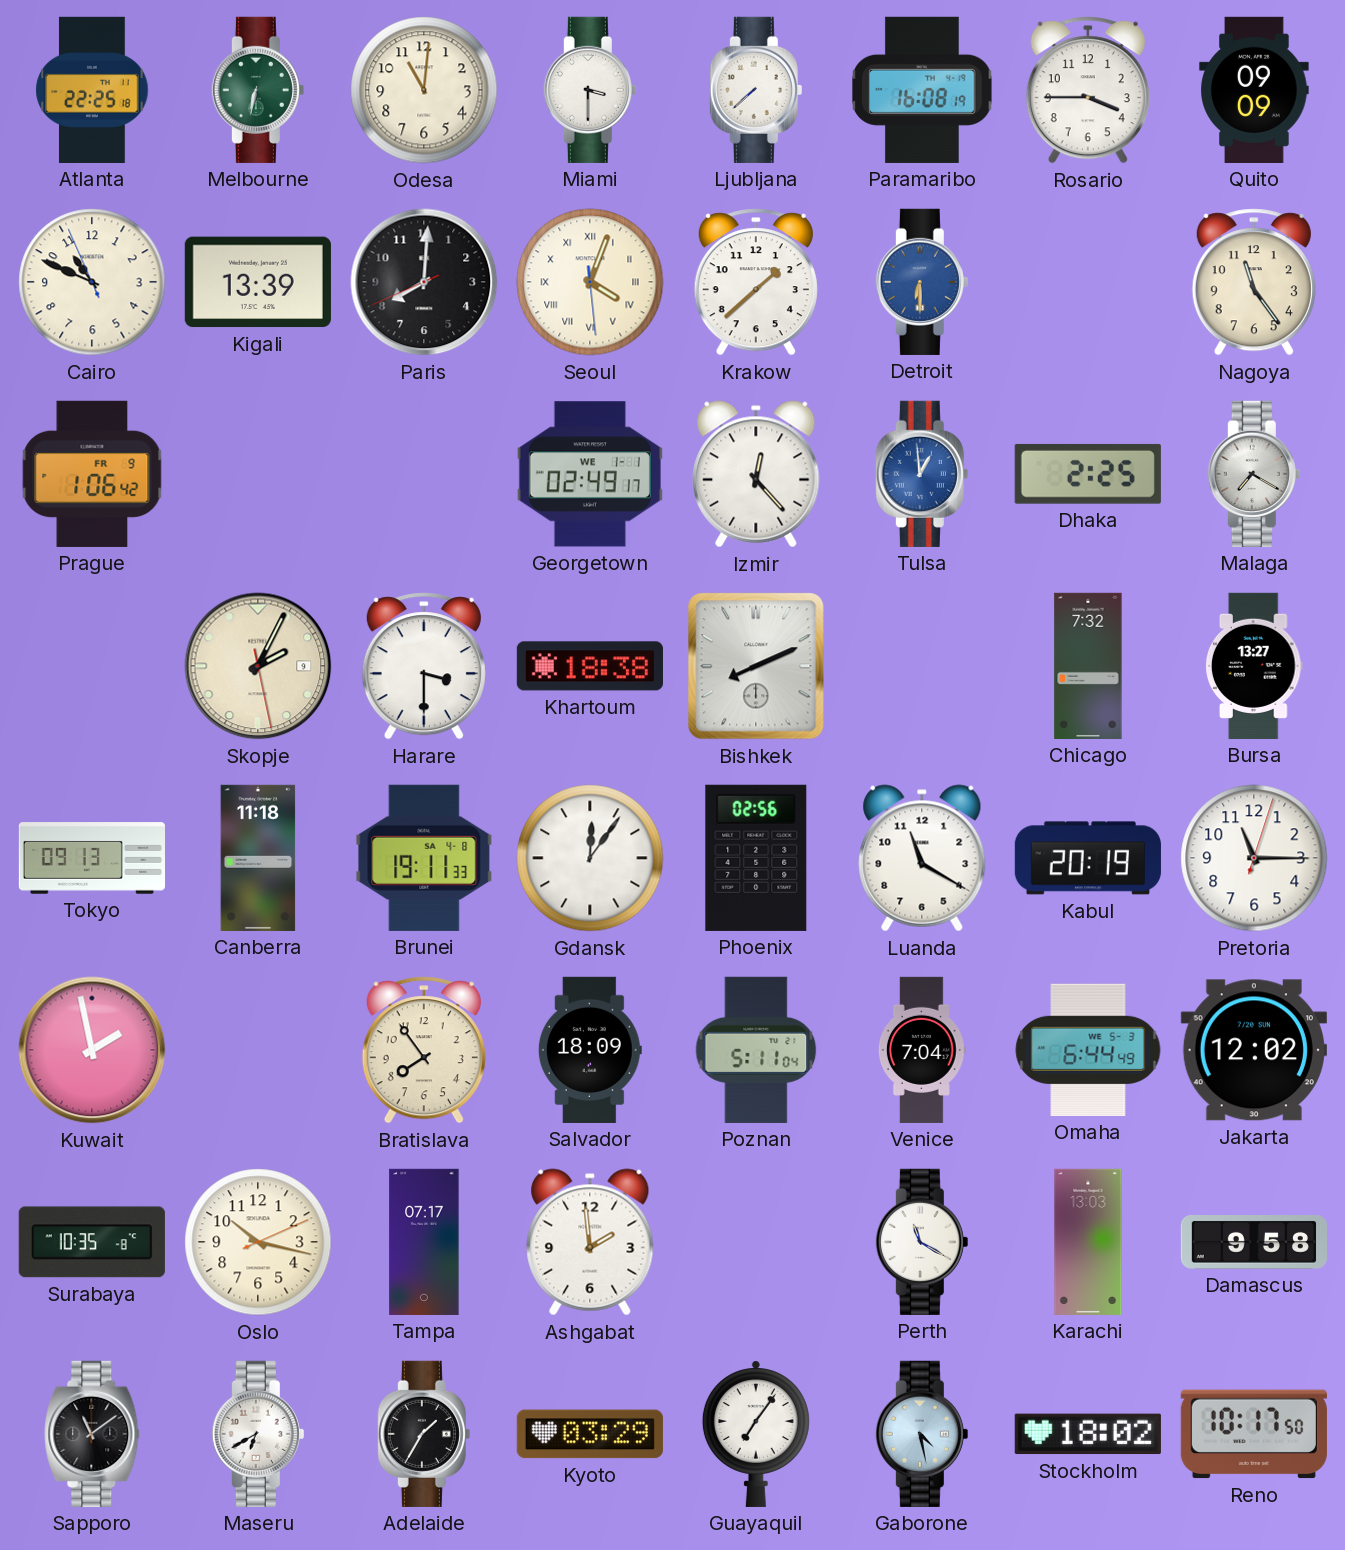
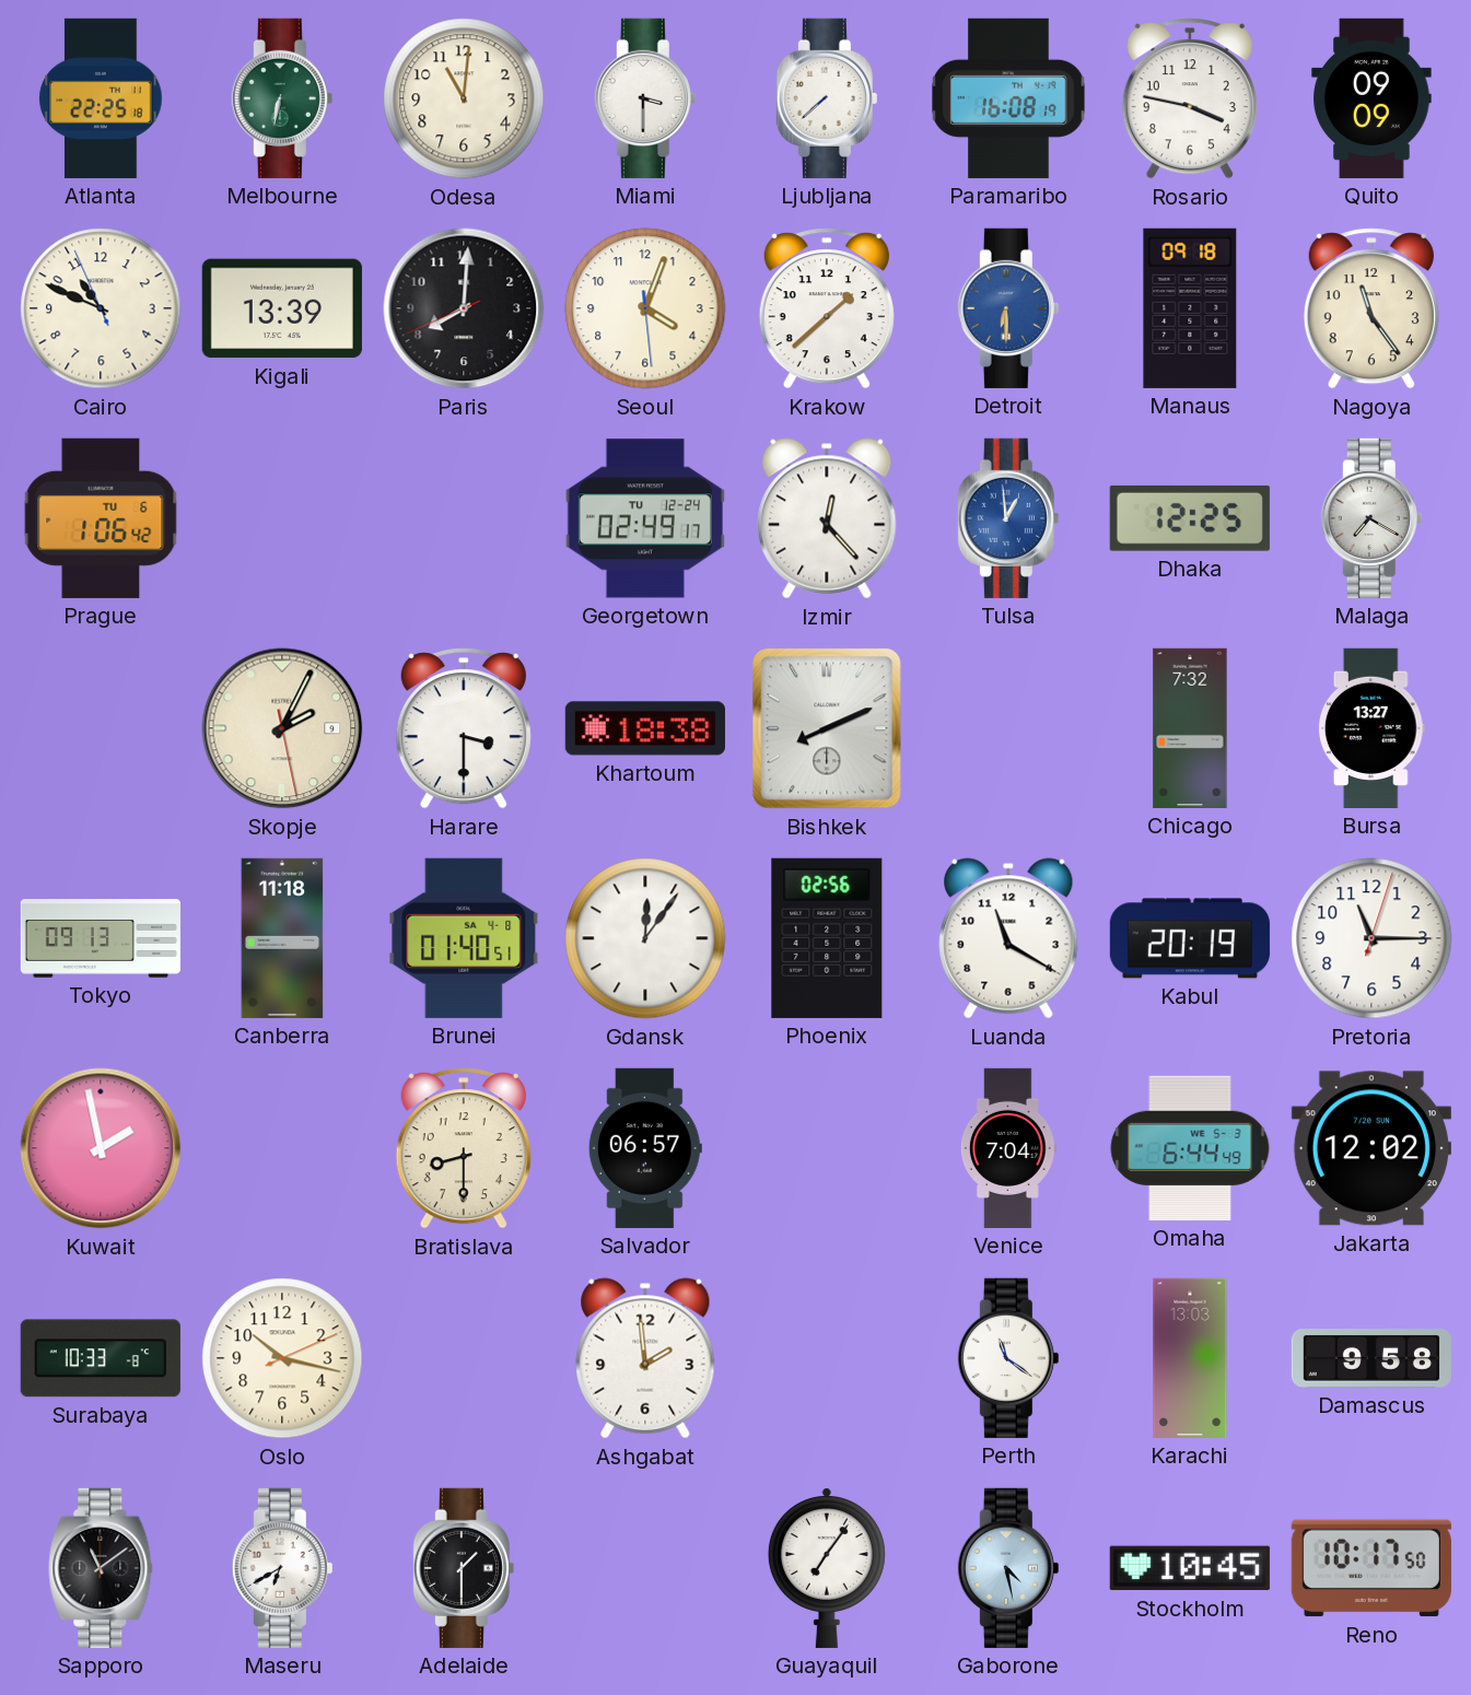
Rosario: 3:45 -> 3:47
Seoul numerals: Roman -> Arabic
Manaus: none -> 09:18
Prague date: FR 9 -> TU 6
Georgetown date: WE 1-1 -> TU 12-24
Dhaka: 2:25 -> 12:25
Brunei: 19:11 -> 01:40
Bratislava: 7:54 -> 8:30
Salvador: 18:09 -> 06:57
Poznan: 5:11 -> none
Surabaya: 10:35 -> 10:33
Tampa: 07:17 -> none
Perth: 11:20 -> 11:21
Adelaide: 1:35 -> 1:30
Kyoto: 03:29 -> none
Stockholm: 18:02 -> 10:45
